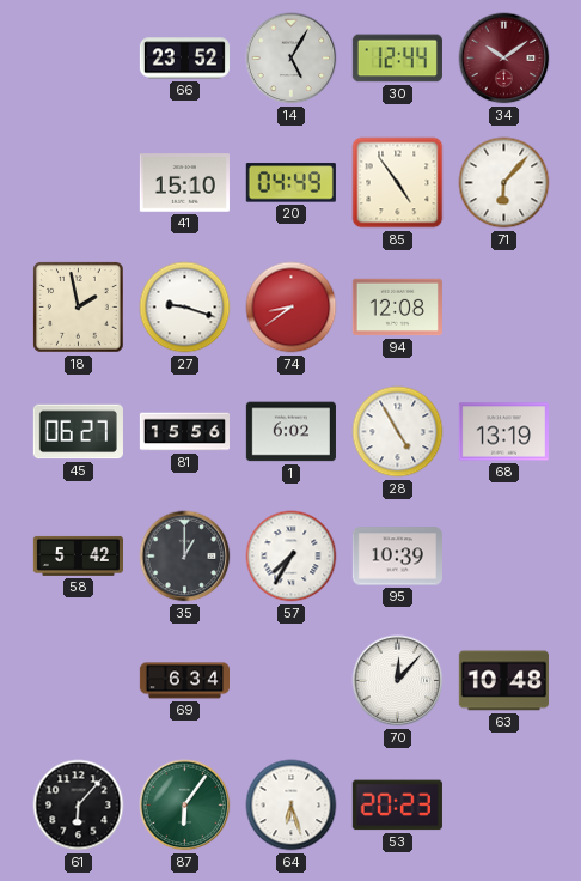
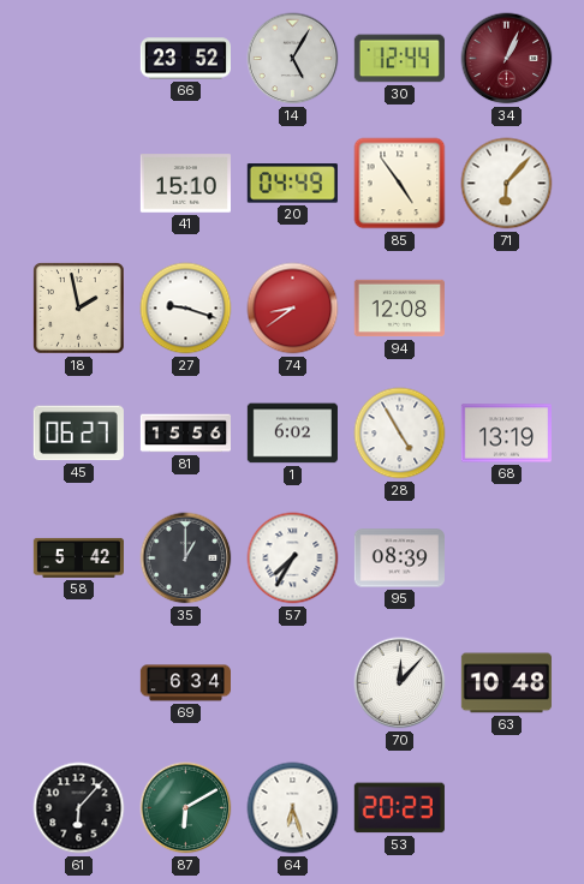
34: 10:09 -> 1:04
95: 10:39 -> 08:39
87: 6:06 -> 6:10
